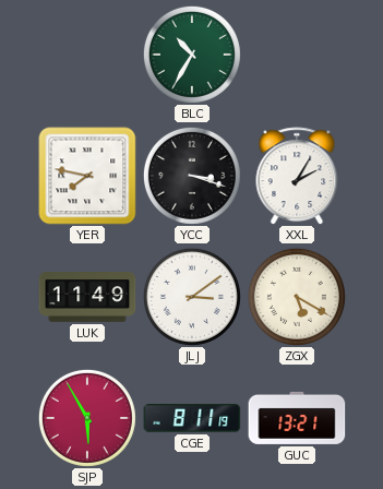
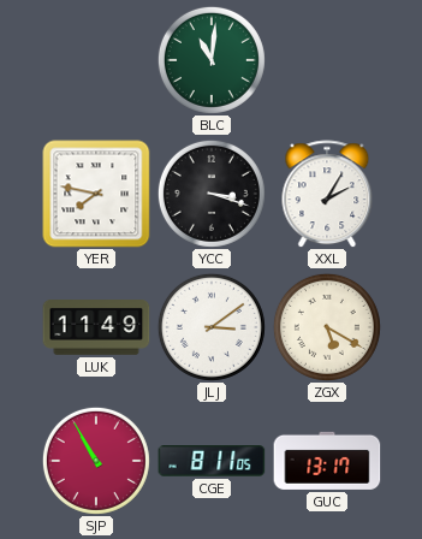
BLC: 10:35 -> 11:01
SJP: 5:55 -> 10:55
CGE: 8:11:19 -> 8:11:05
GUC: 13:21 -> 13:17
